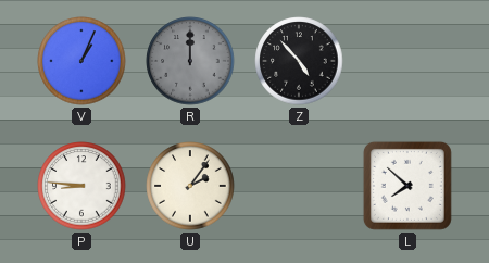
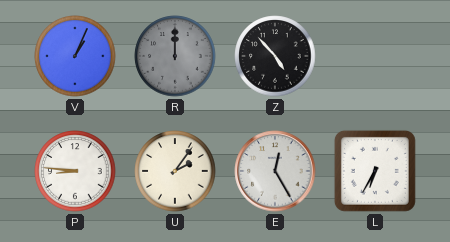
E: none -> 12:25
L: 7:52 -> 6:35
